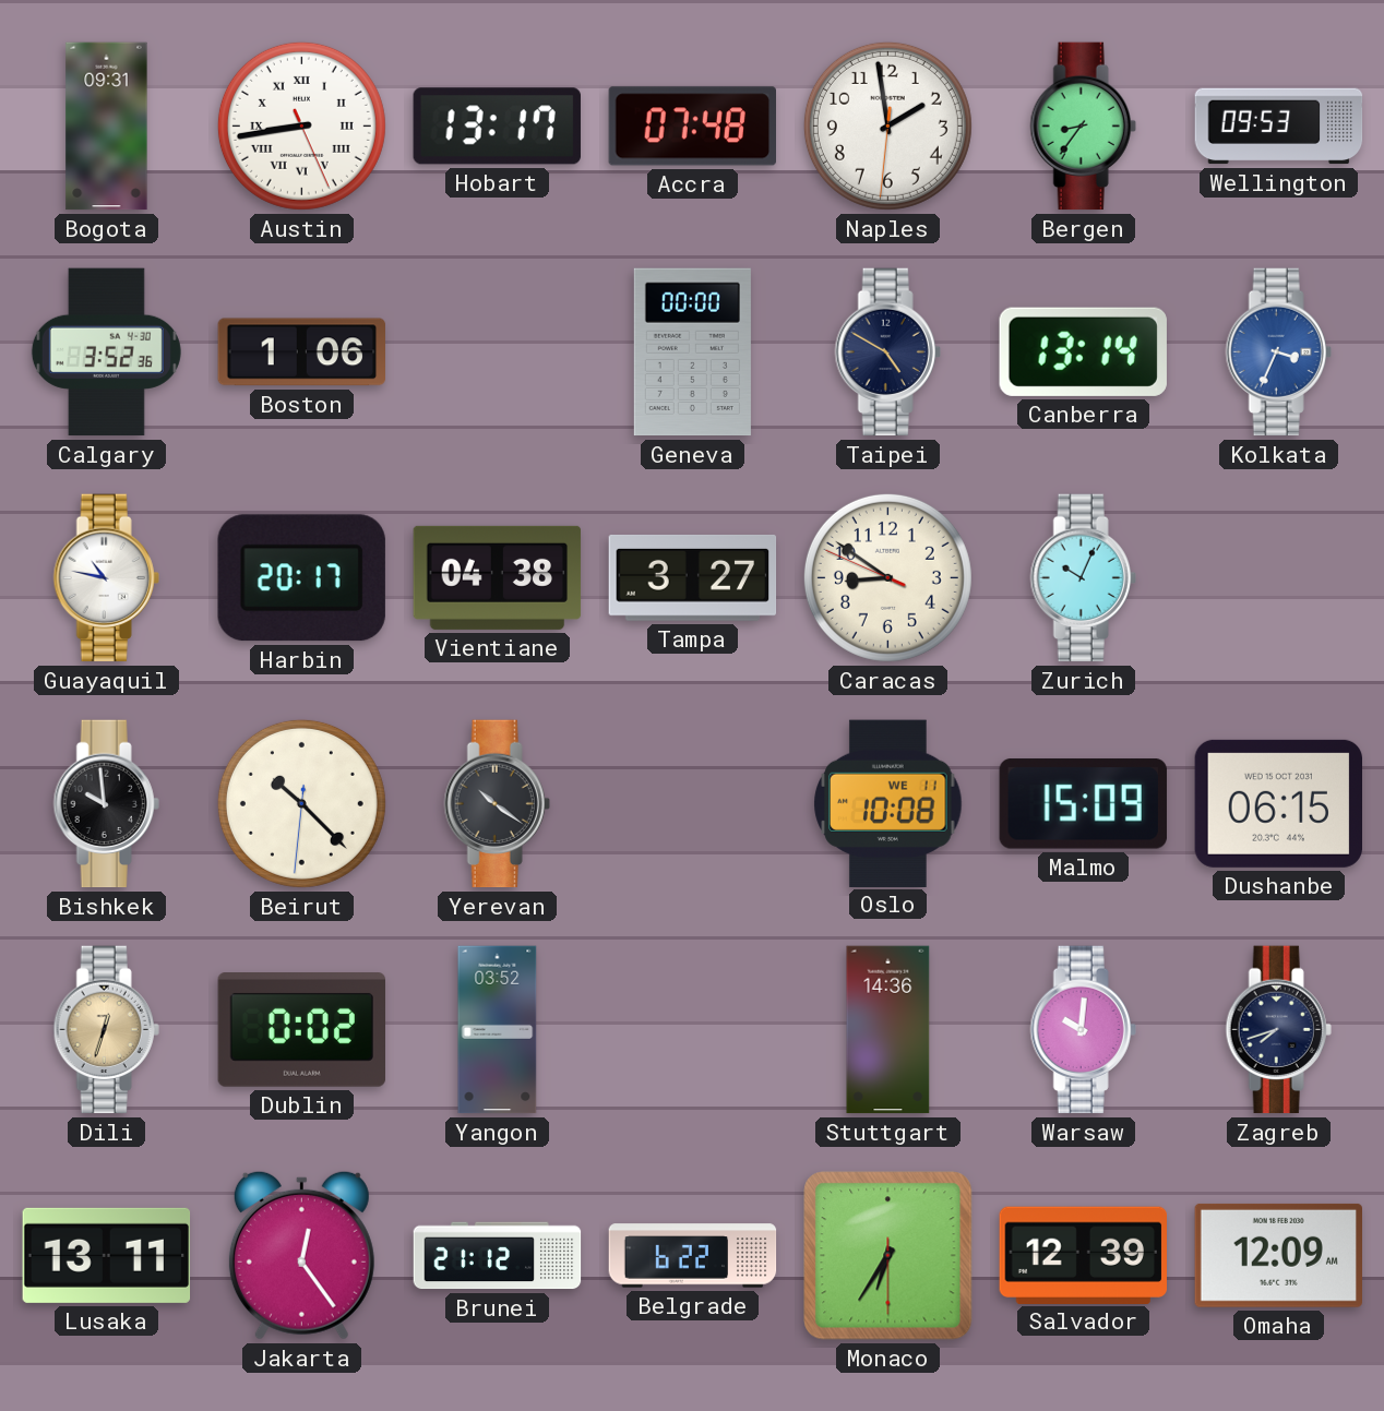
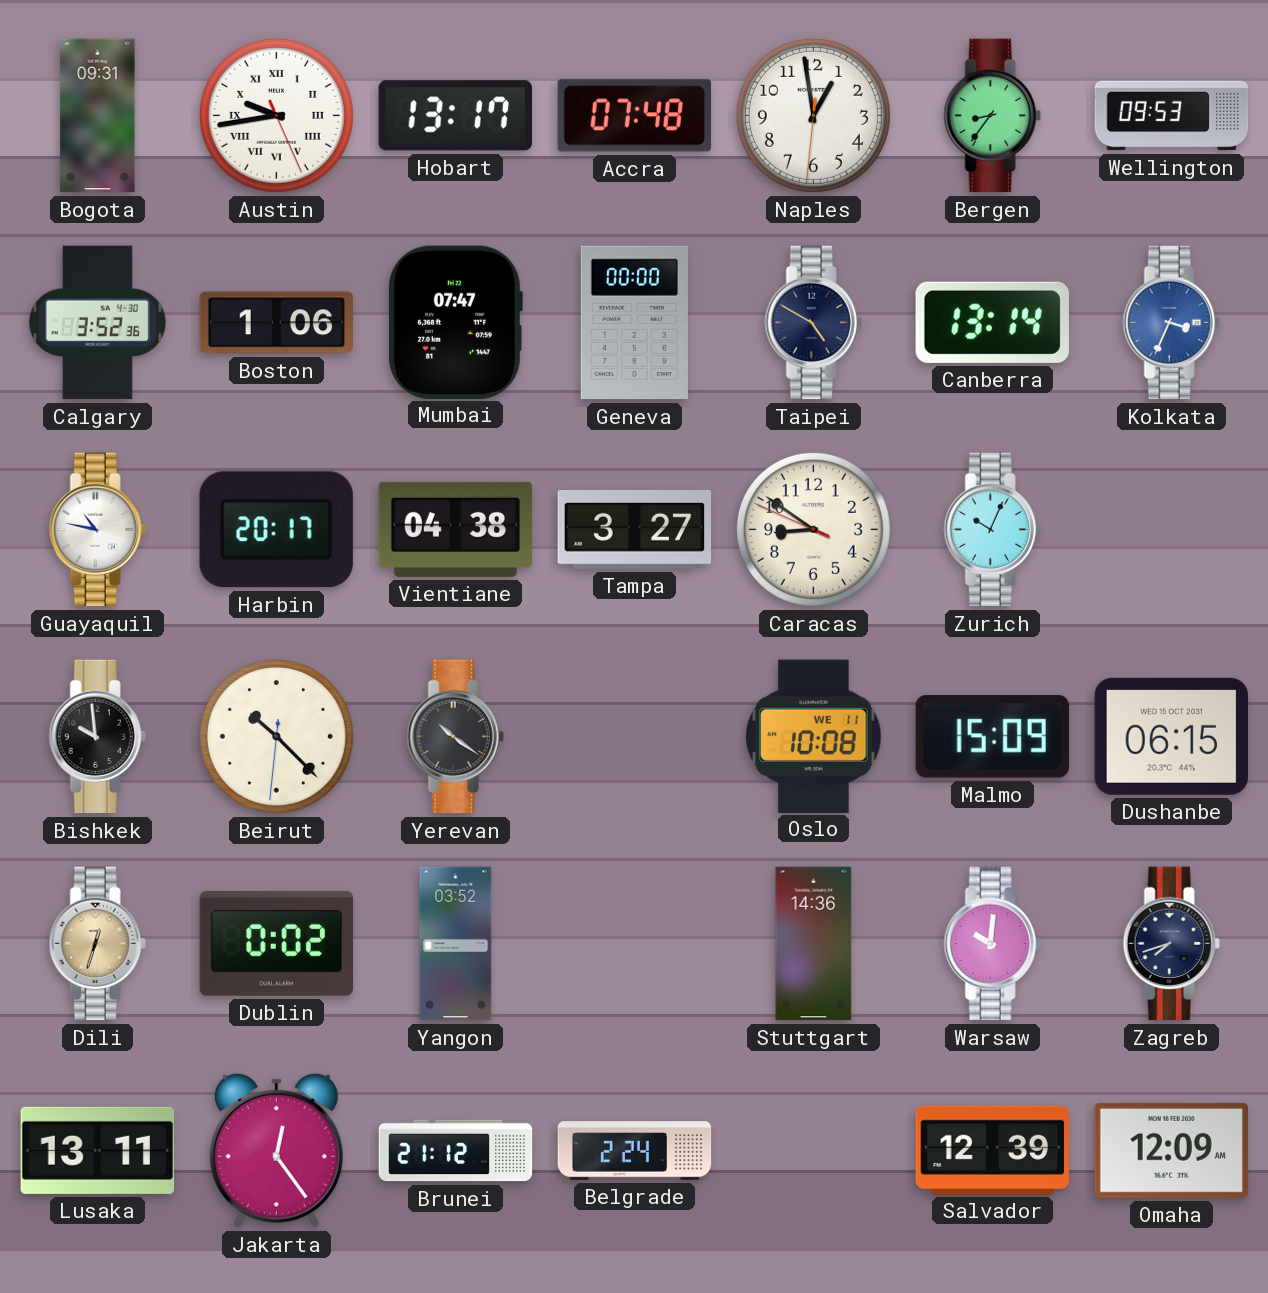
Austin: 8:43 -> 9:43
Naples: 1:58 -> 12:58
Mumbai: none -> 07:47
Belgrade: 6:22 -> 2:24
Monaco: 6:35 -> none
